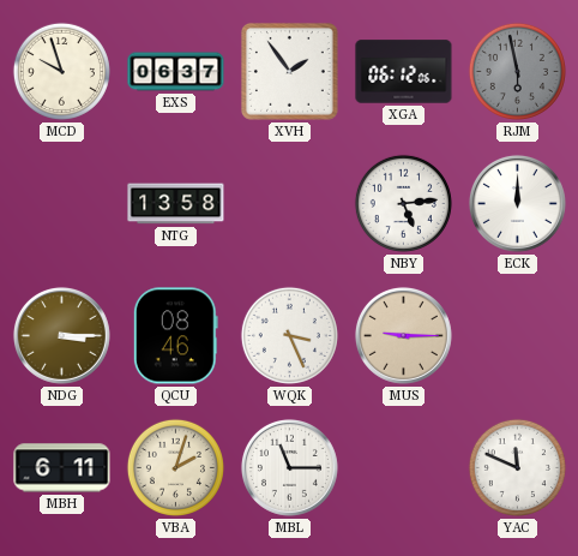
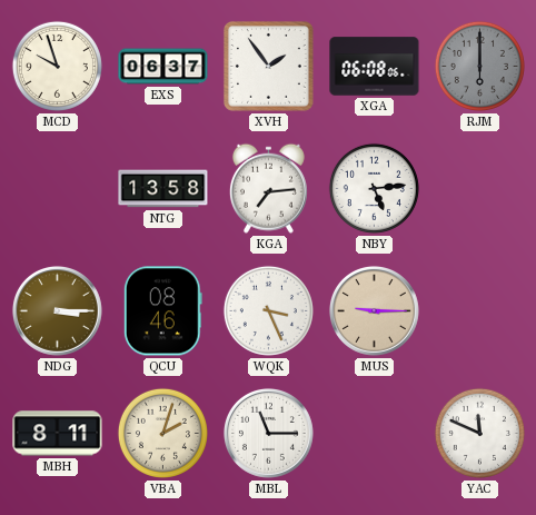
XGA: 06:12 -> 06:08
RJM: 5:58 -> 6:00
KGA: none -> 7:14
ECK: 12:00 -> none
MBH: 6:11 -> 8:11
